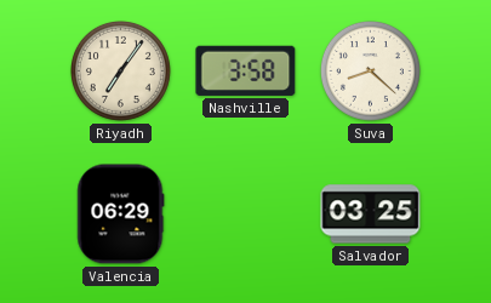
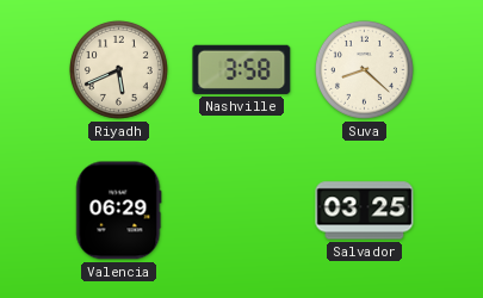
Riyadh: 7:06 -> 5:41
